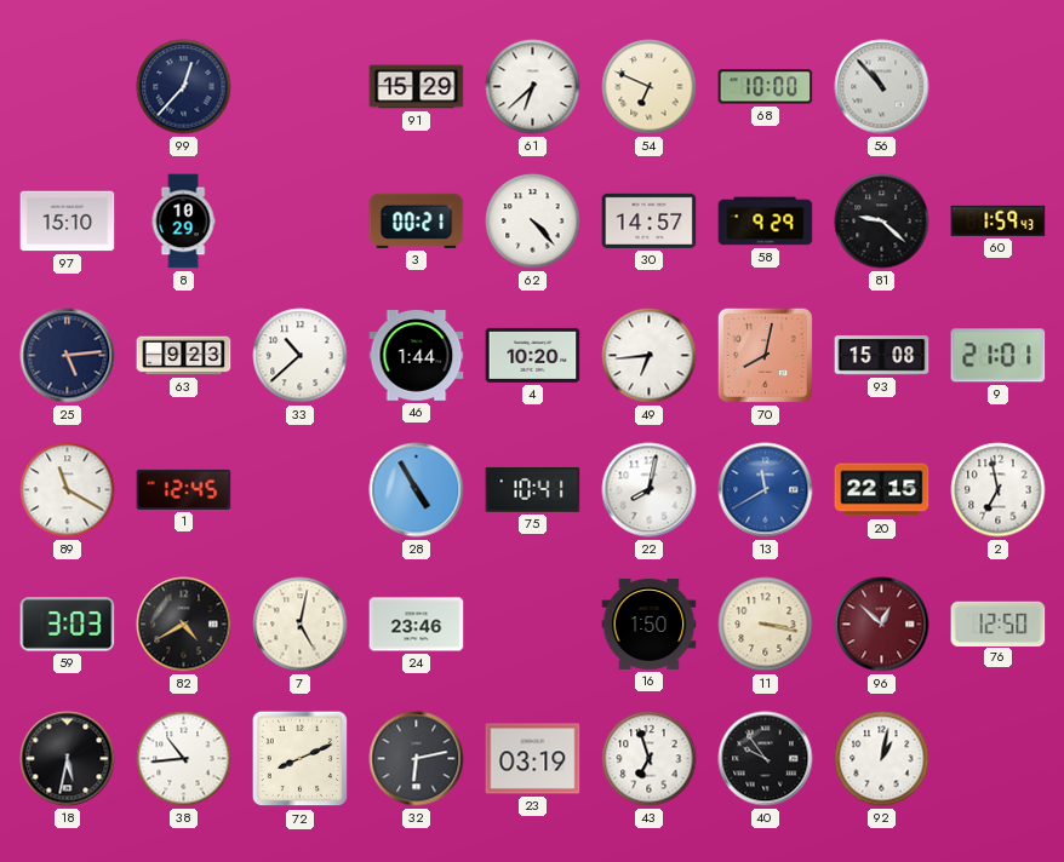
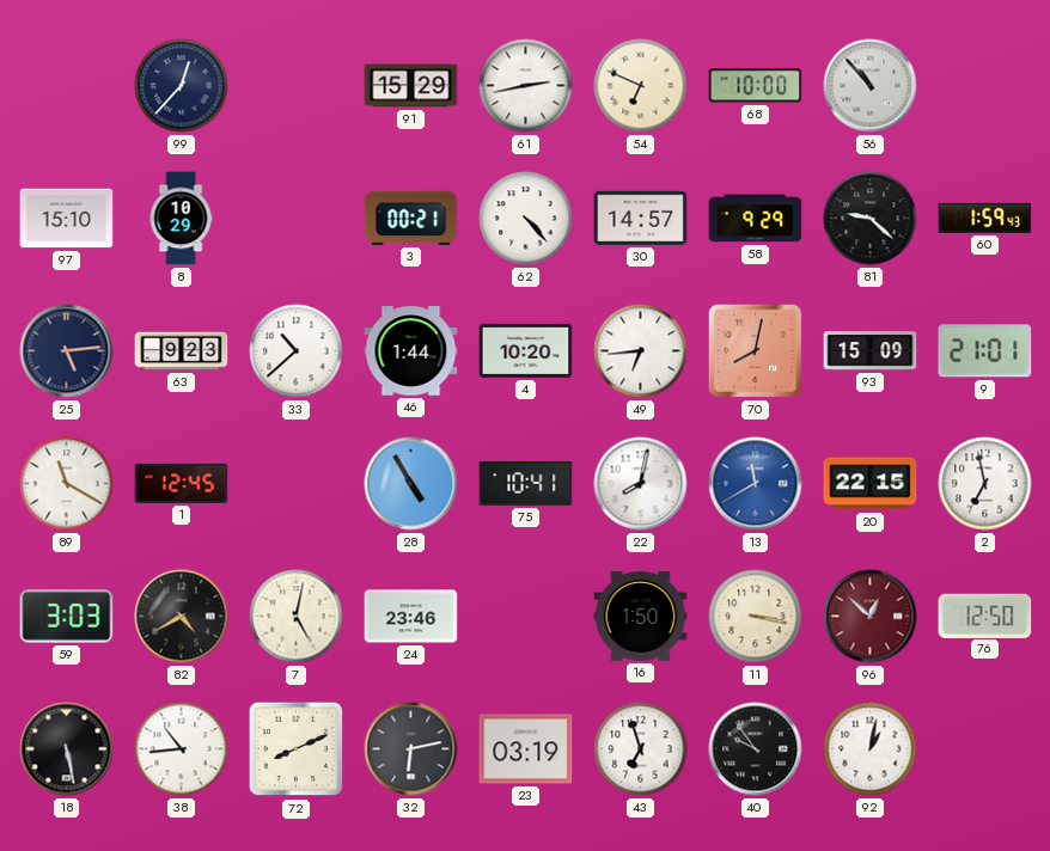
61: 6:38 -> 2:43
93: 15:08 -> 15:09
18: 5:32 -> 5:28
